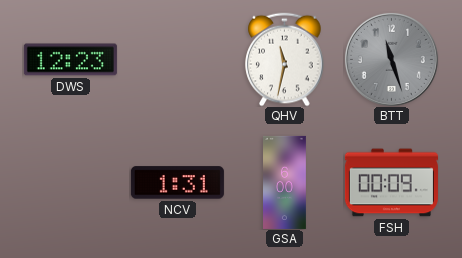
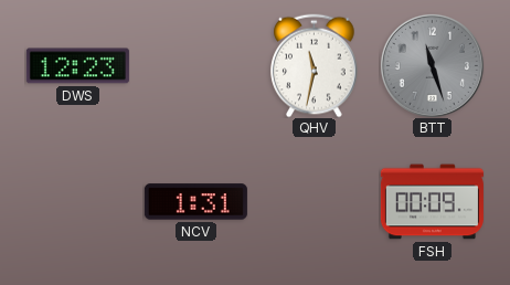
GSA: 6:00 -> none
